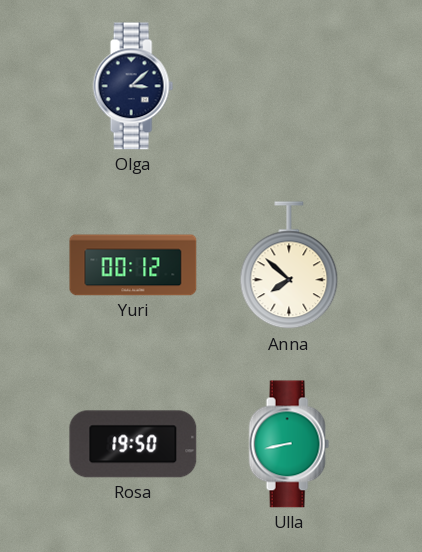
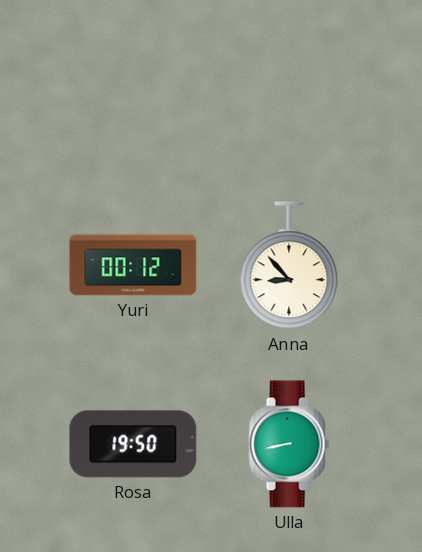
Olga: 3:08 -> none
Anna: 7:52 -> 8:53
